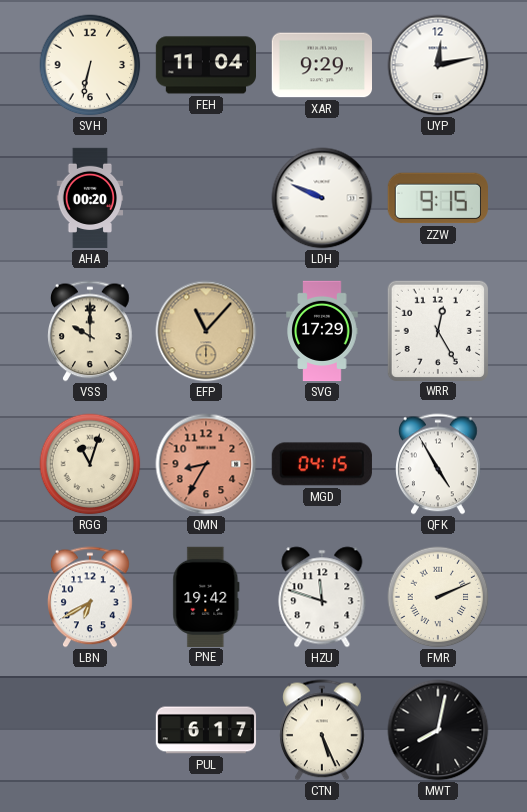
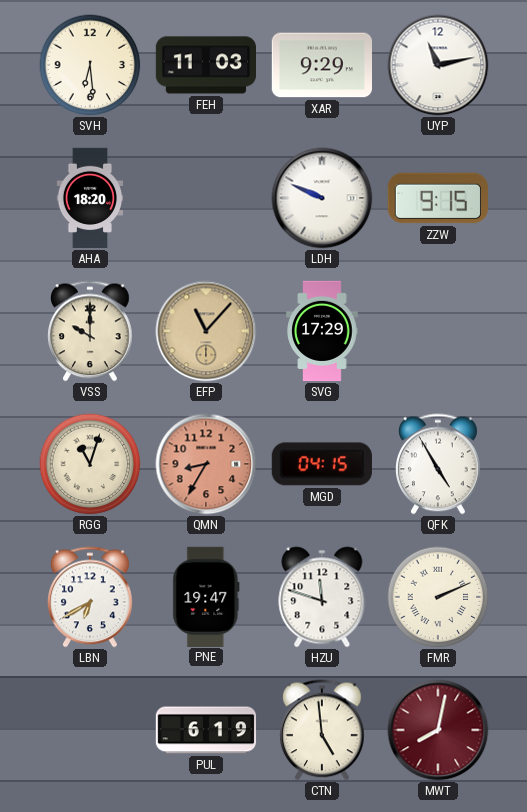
SVH: 6:32 -> 6:29
FEH: 11:04 -> 11:03
UYP: 12:13 -> 11:13
AHA: 00:20 -> 18:20
WRR: 12:25 -> none
PNE: 19:42 -> 19:47
PUL: 6:17 -> 6:19
CTN: 5:26 -> 4:59
MWT dial: black -> burgundy
